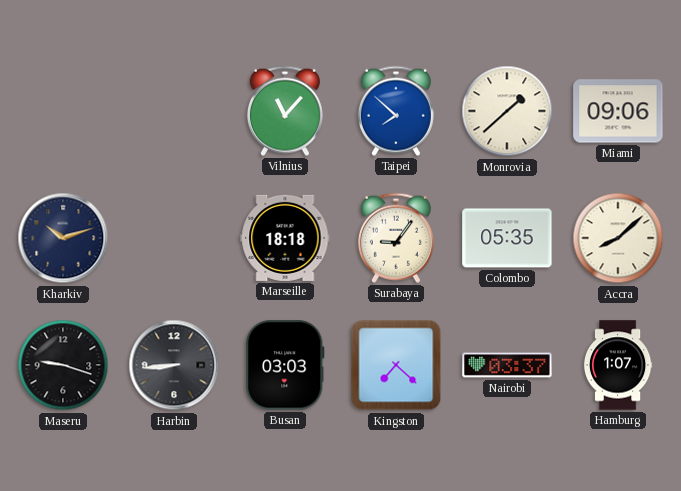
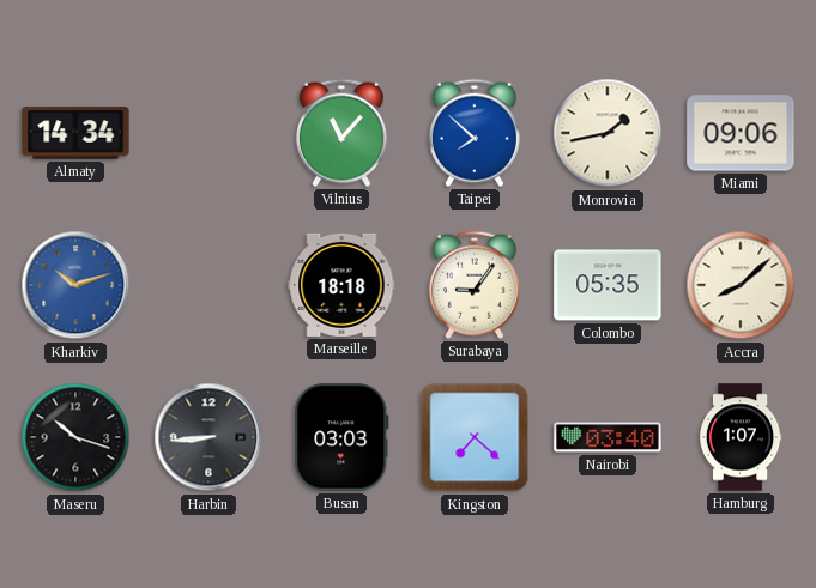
Almaty: none -> 14:34
Monrovia: 1:38 -> 1:43
Kharkiv dial: navy -> blue
Maseru: 9:18 -> 10:18
Nairobi: 03:37 -> 03:40
